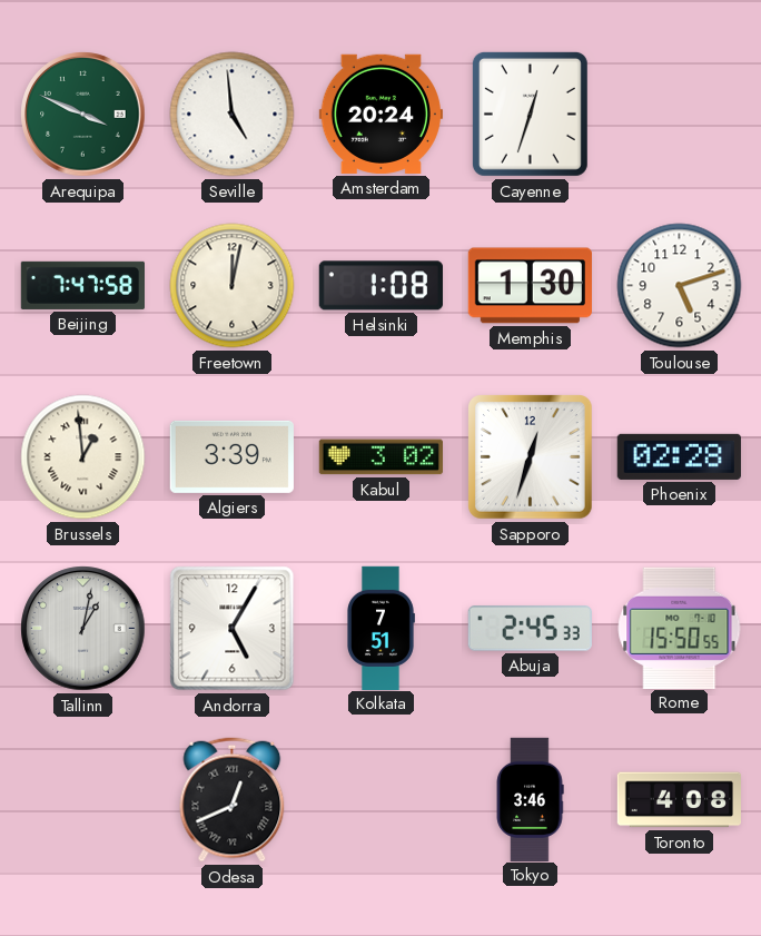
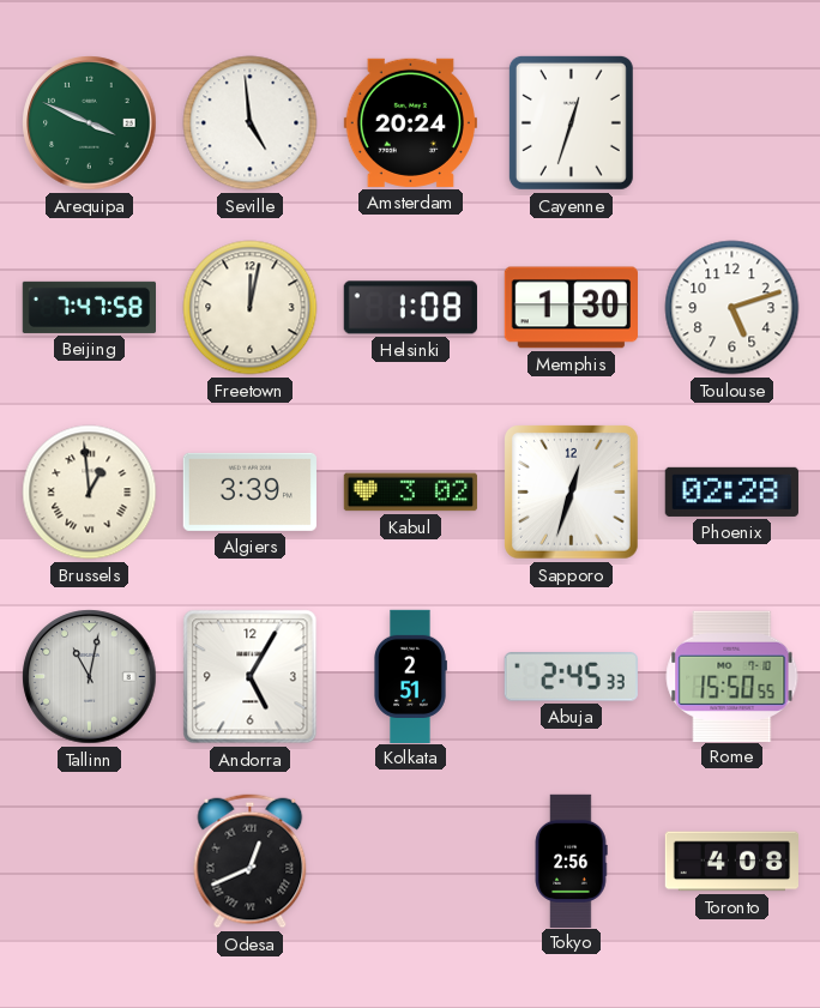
Tallinn: 1:02 -> 11:02
Kolkata: 7:51 -> 2:51
Tokyo: 3:46 -> 2:56
